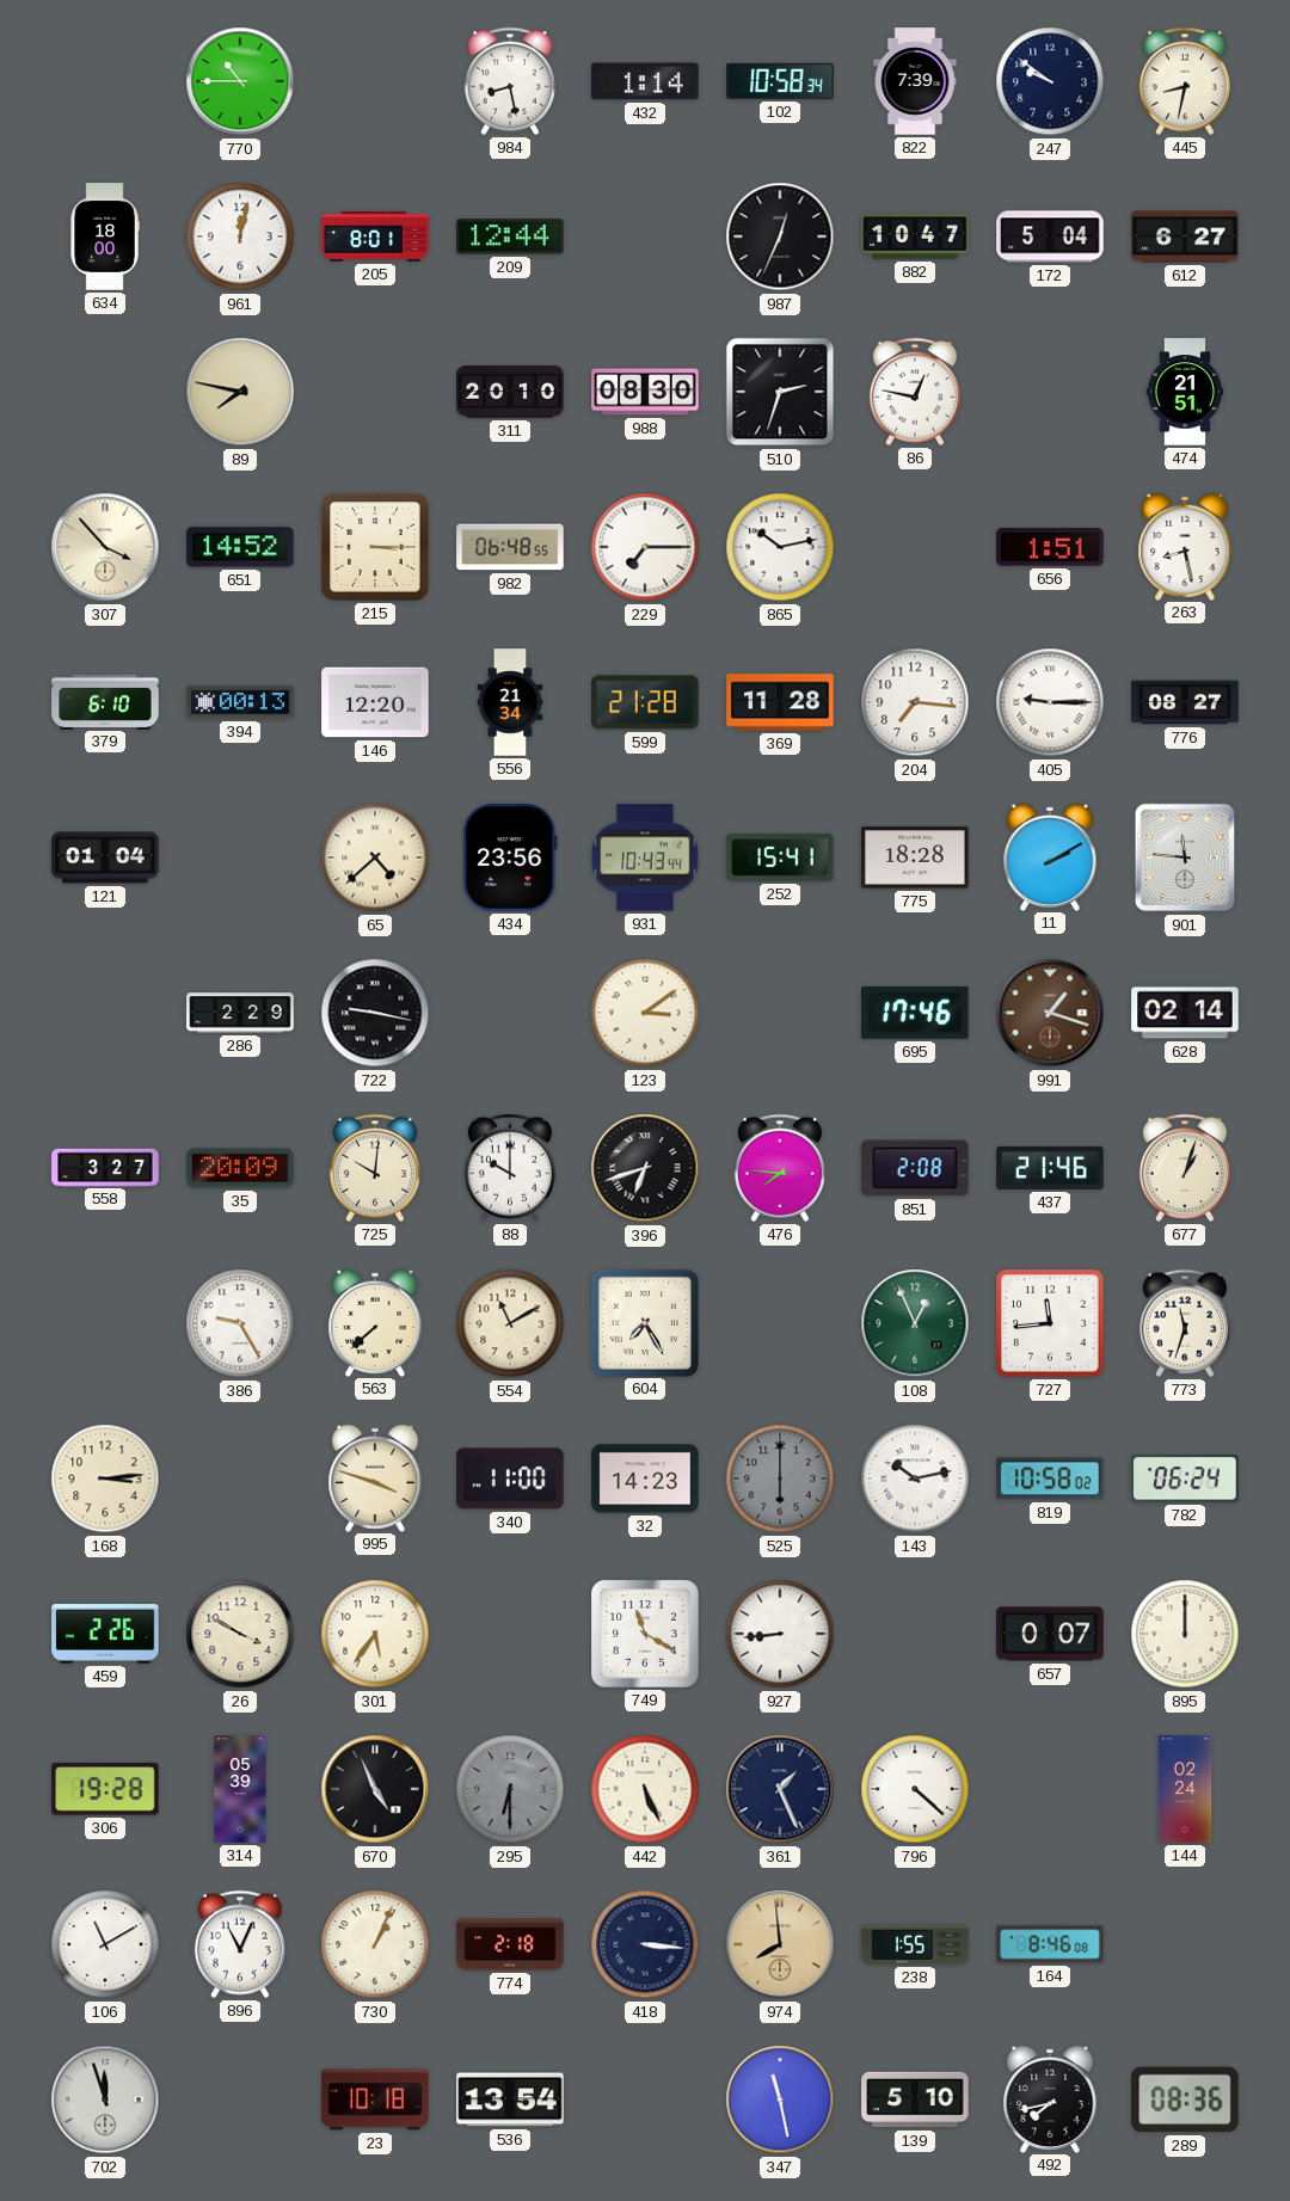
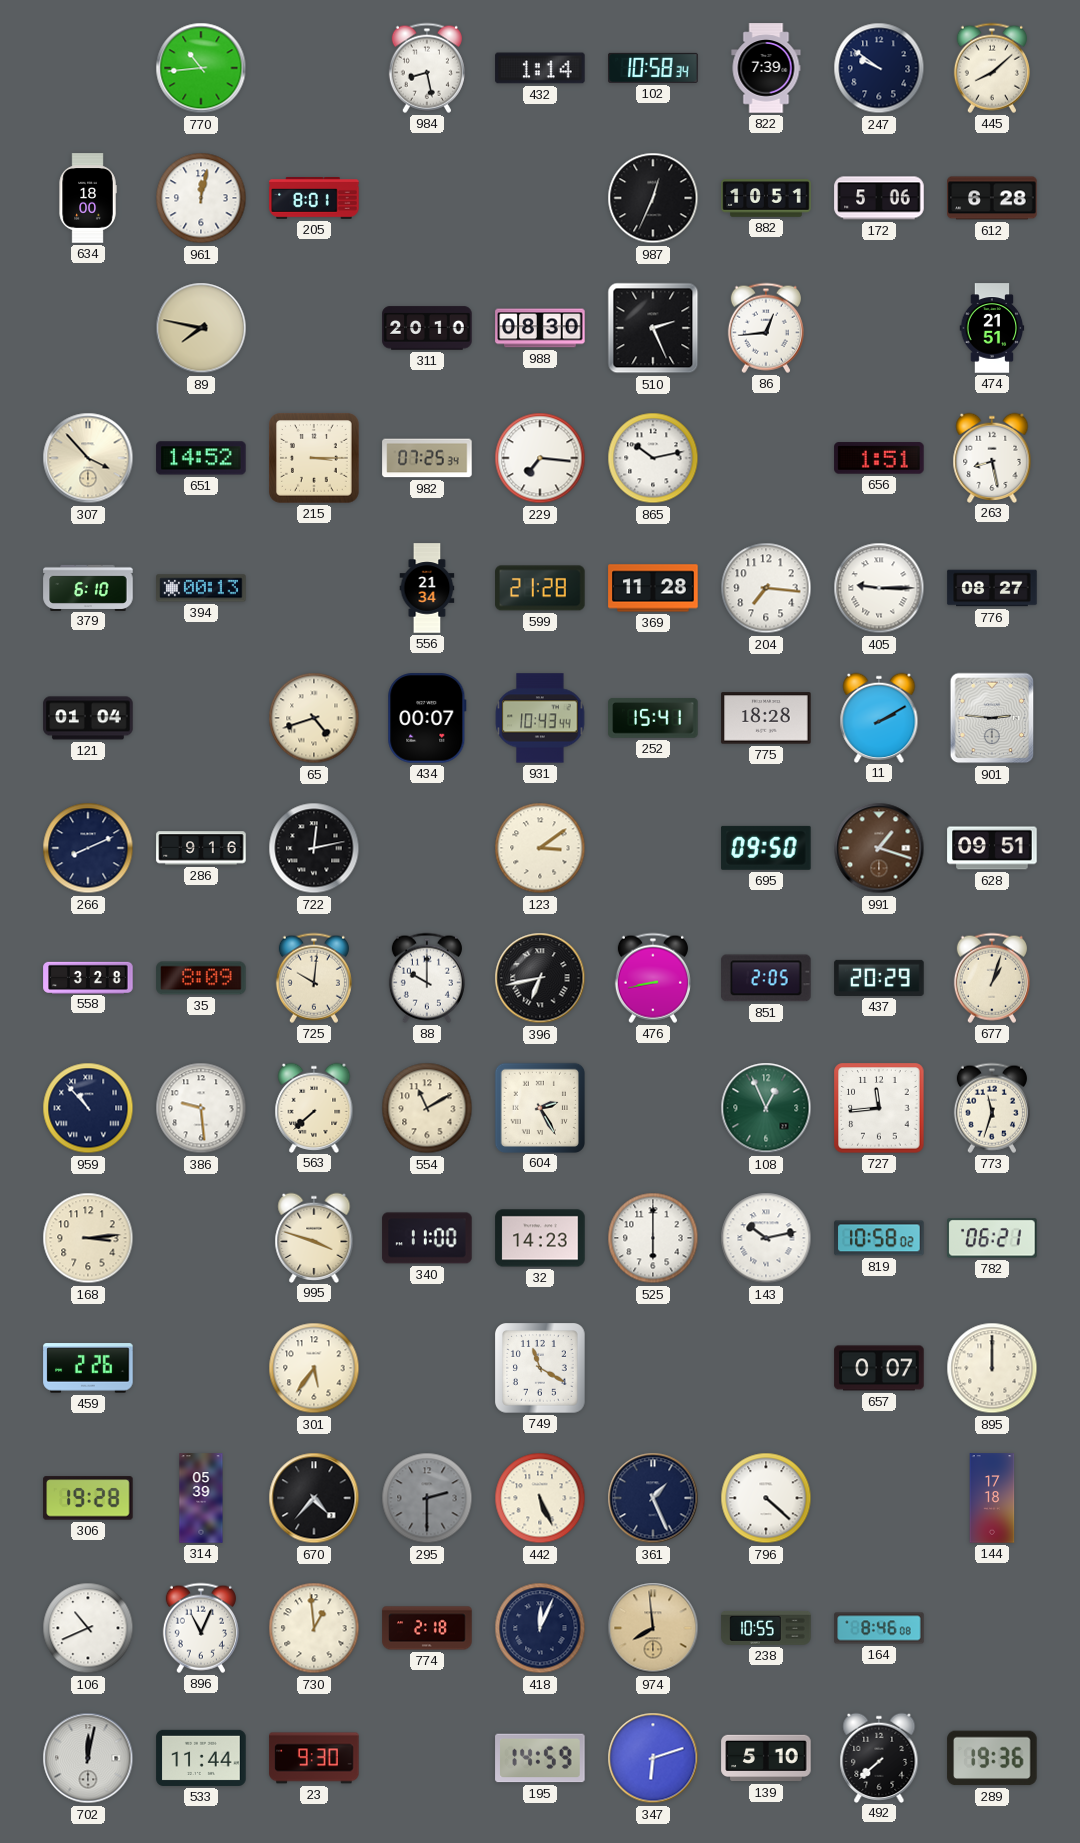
770: 10:45 -> 10:44
445: 8:32 -> 8:08
209: 12:44 -> none
882: 10:47 -> 10:51
172: 5:04 -> 5:06
612: 6:27 -> 6:28
510: 2:33 -> 2:26
86: 12:47 -> 12:44
982: 06:48 -> 07:25
229: 7:15 -> 7:16
146: 12:20 -> none
65: 4:38 -> 4:42
434: 23:56 -> 00:07
901: 11:46 -> 2:46
266: none -> 8:11
286: 2:29 -> 9:16
722: 9:17 -> 12:13
695: 17:46 -> 09:50
628: 02:14 -> 09:51
558: 3:27 -> 3:28
35: 20:09 -> 8:09
396: 6:42 -> 6:43
476: 7:46 -> 8:43
851: 2:08 -> 2:05
437: 21:46 -> 20:29
959: none -> 10:53
386: 9:25 -> 9:29
604: 7:25 -> 2:25
525 dial: grey -> white
782: 06:24 -> 06:21
26: 3:50 -> none
927: 8:44 -> none
670: 4:56 -> 4:37
295: 6:30 -> 2:30
144: 02:24 -> 17:18
106: 11:10 -> 10:41
730: 1:04 -> 12:59
418: 3:16 -> 12:04
238: 1:55 -> 10:55
702: 11:57 -> 12:02
533: none -> 11:44
23: 10:18 -> 9:30
536: 13:54 -> none
195: none -> 14:59
347: 11:28 -> 6:12
492: 7:43 -> 7:38
289: 08:36 -> 19:36
